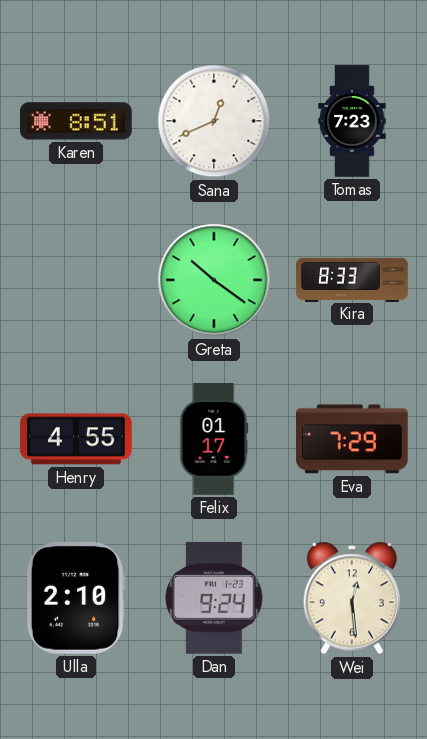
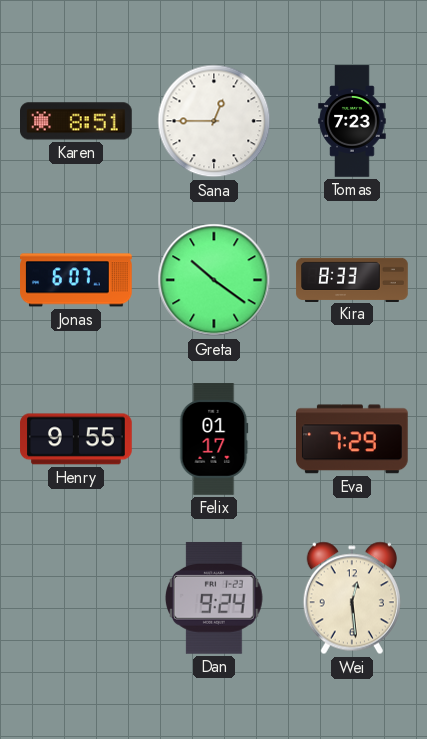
Sana: 12:41 -> 12:45
Jonas: none -> 6:07
Henry: 4:55 -> 9:55
Ulla: 2:10 -> none
